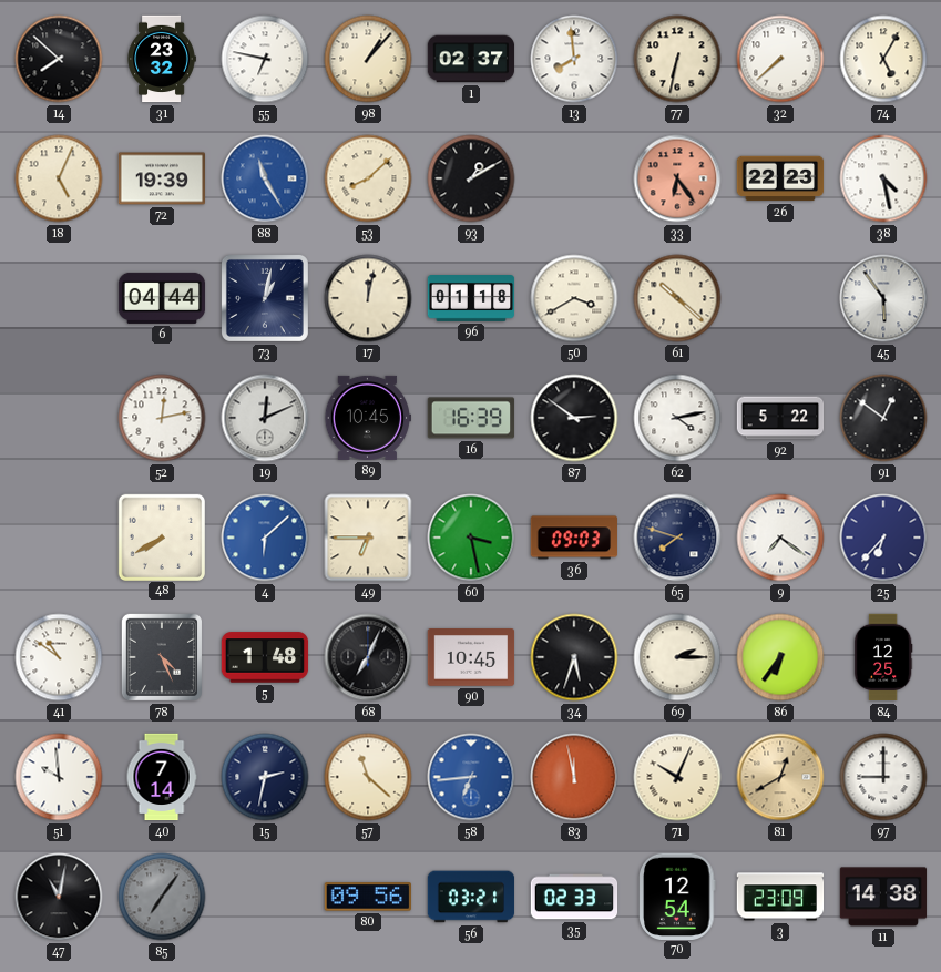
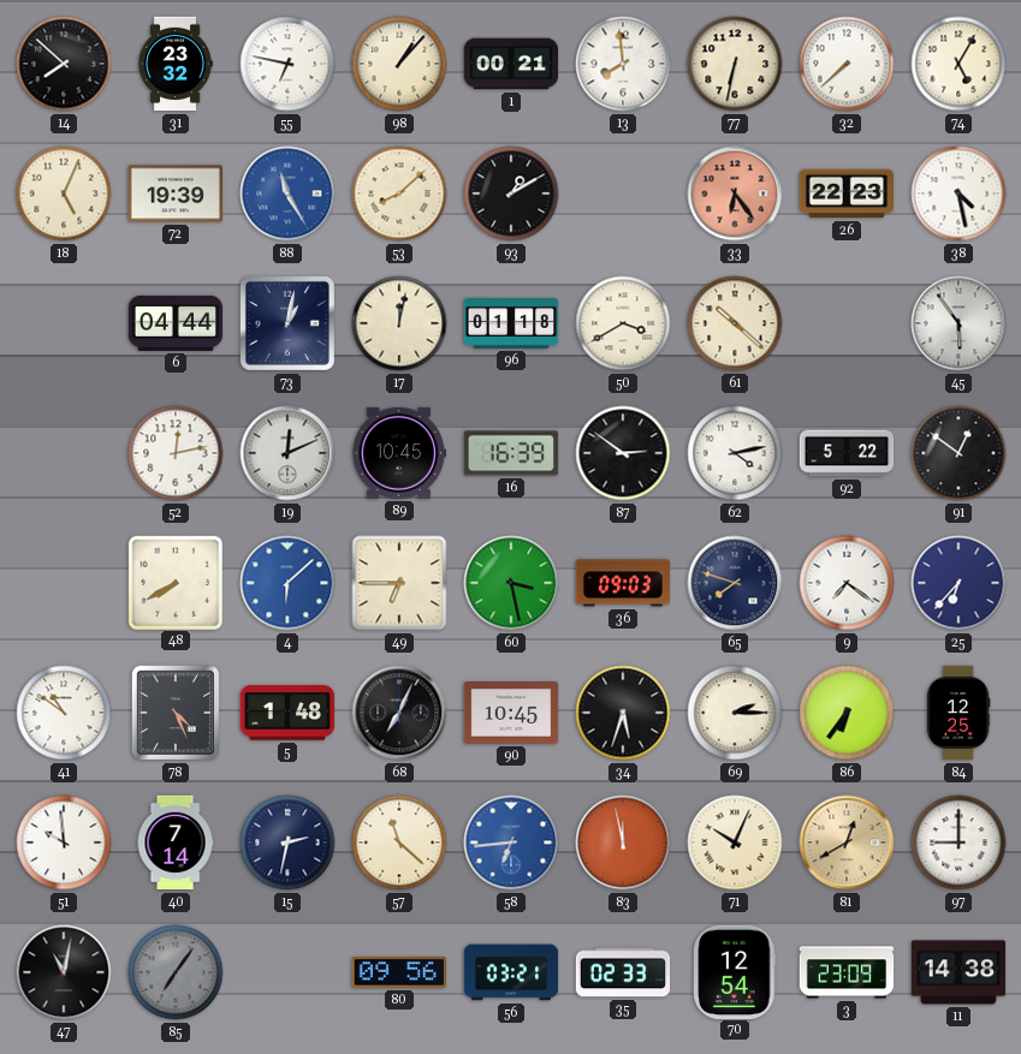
1: 02:37 -> 00:21
